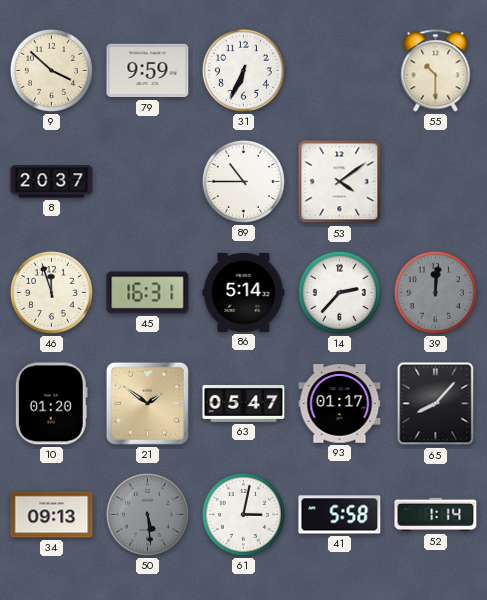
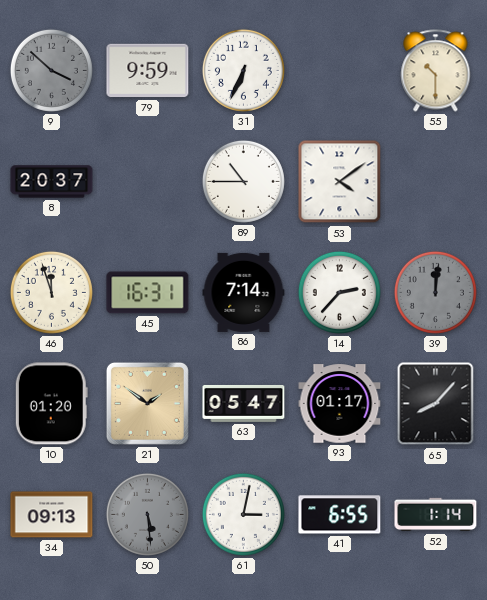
9 dial: cream -> grey
86: 5:14 -> 7:14
41: 5:58 -> 6:55
